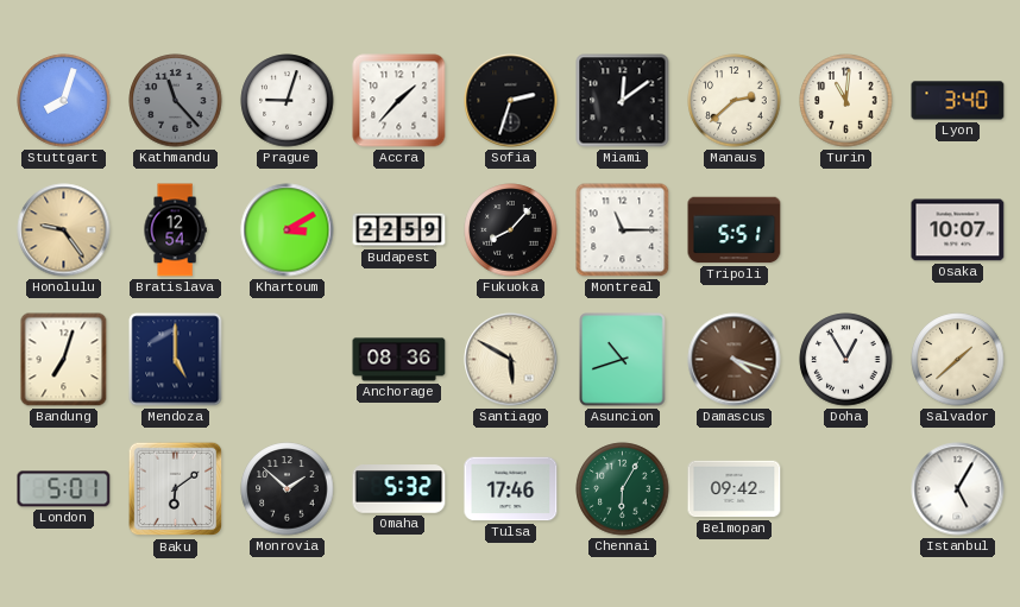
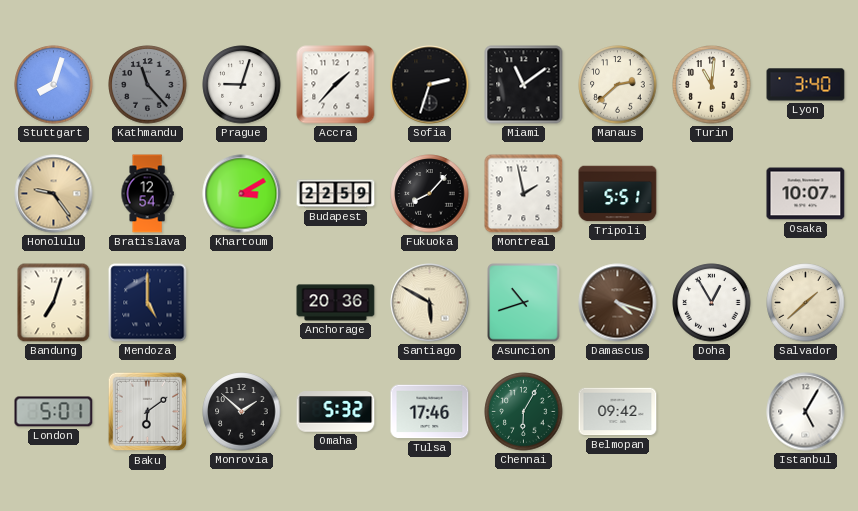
Miami: 12:09 -> 11:09
Montreal: 11:15 -> 1:58
Anchorage: 08:36 -> 20:36
